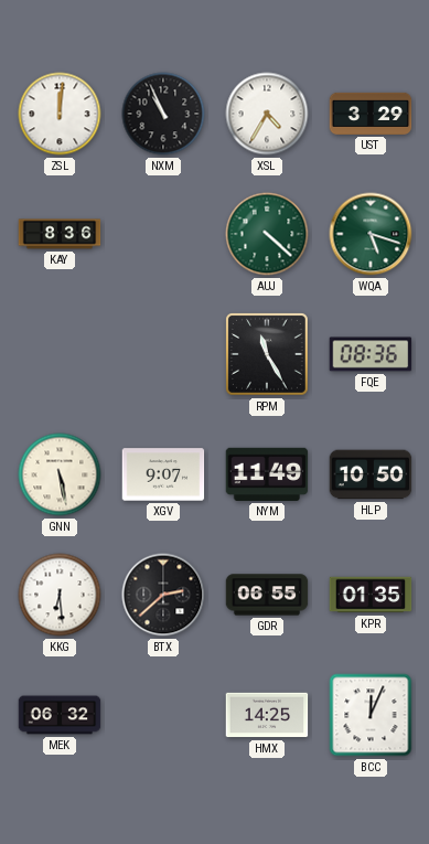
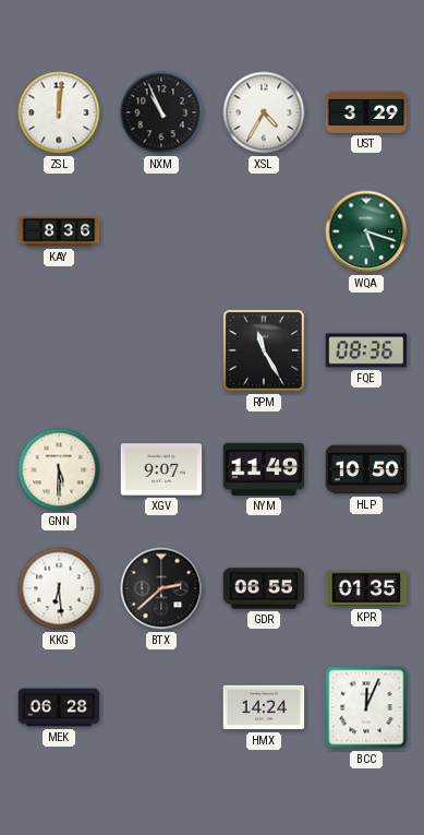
AUJ: 4:22 -> none
GNN: 5:28 -> 5:30
MEK: 06:32 -> 06:28
HMX: 14:25 -> 14:24
